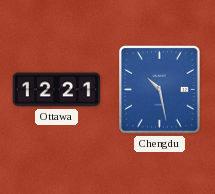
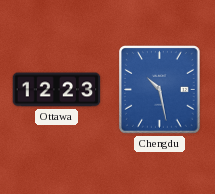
Ottawa: 12:21 -> 12:23
